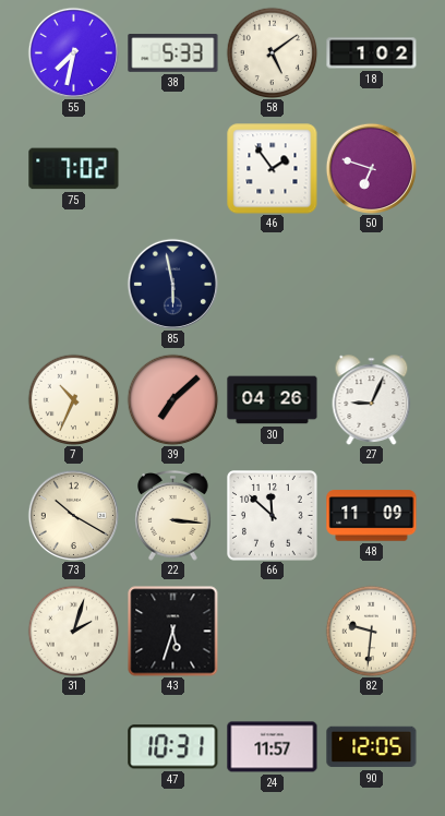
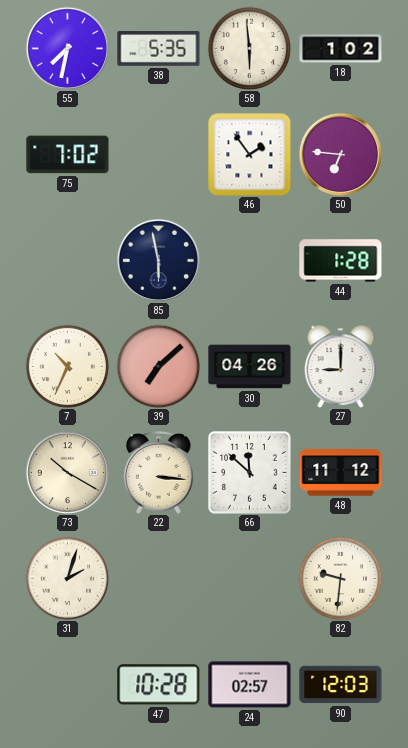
38: 5:33 -> 5:35
58: 5:09 -> 5:59
50: 6:48 -> 6:46
44: none -> 1:28
27: 9:04 -> 9:00
48: 11:09 -> 11:12
43: 5:33 -> none
47: 10:31 -> 10:28
24: 11:57 -> 02:57
90: 12:05 -> 12:03
